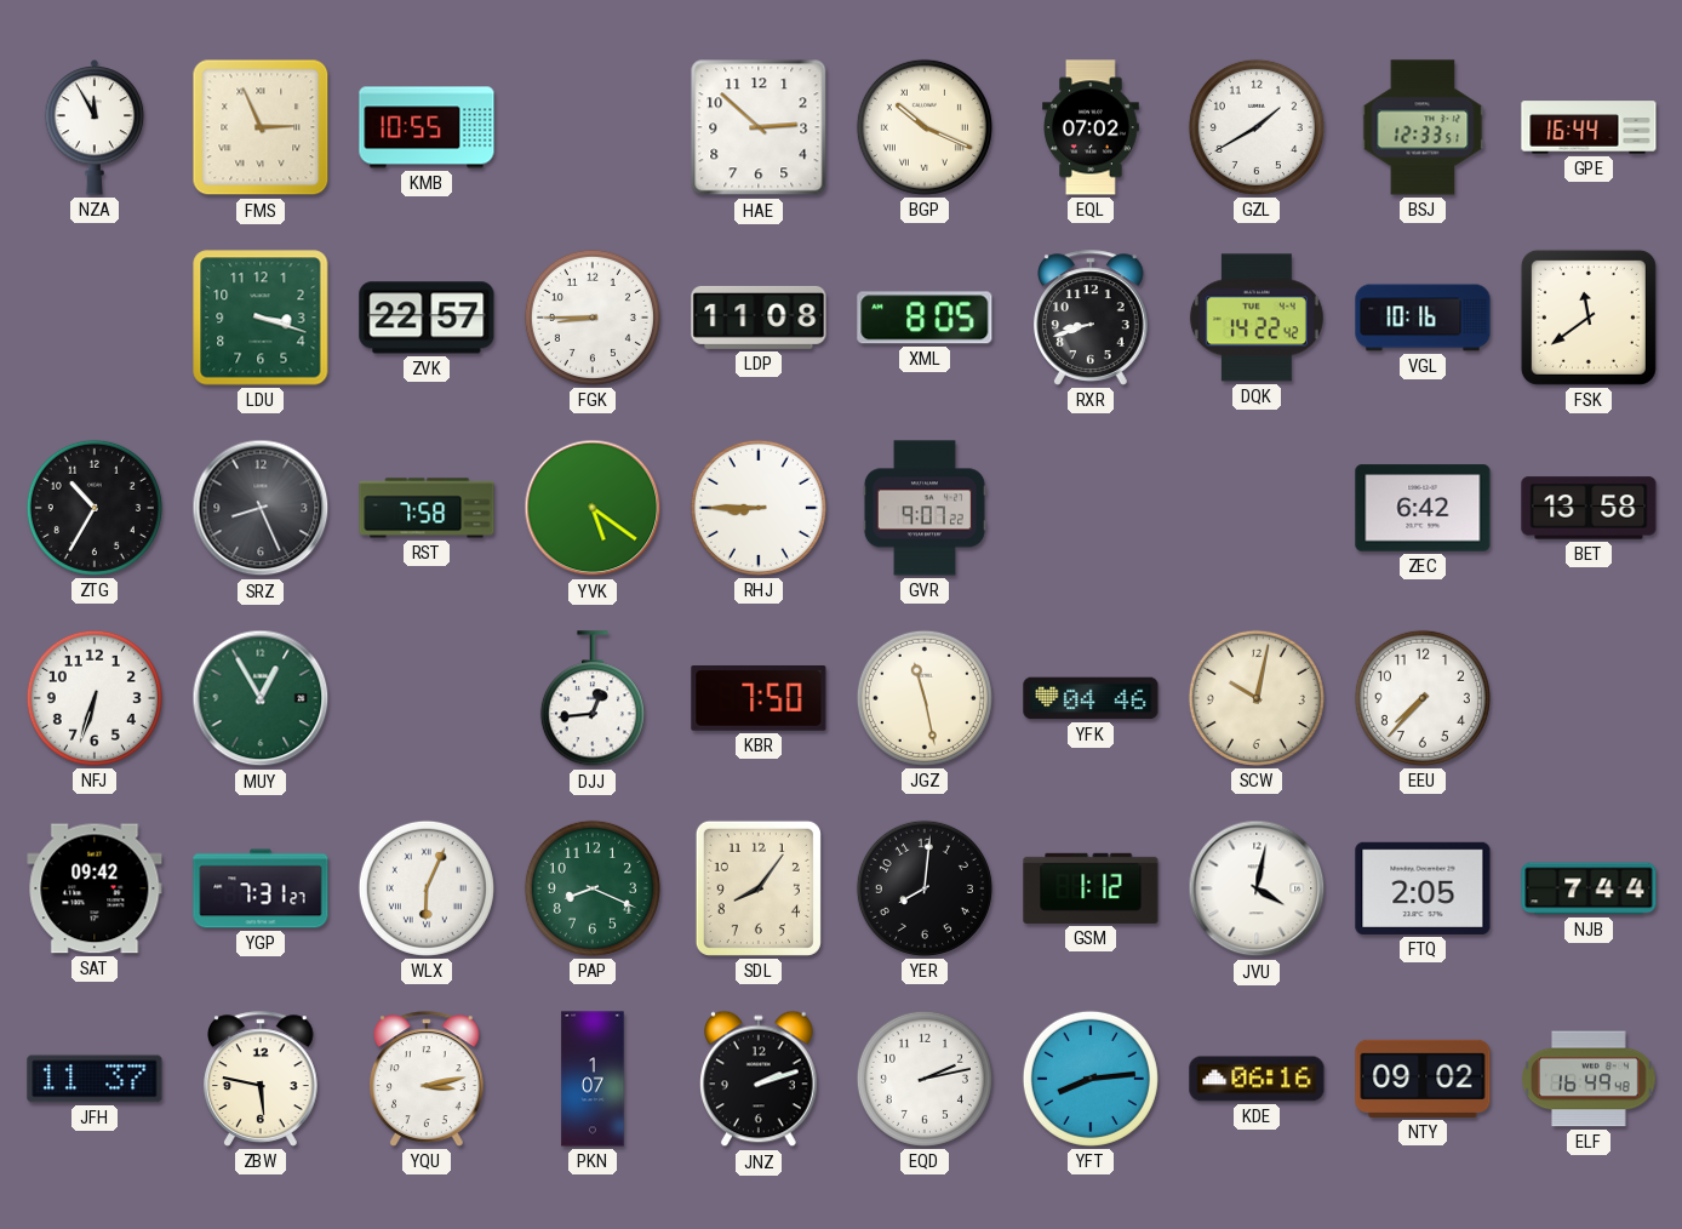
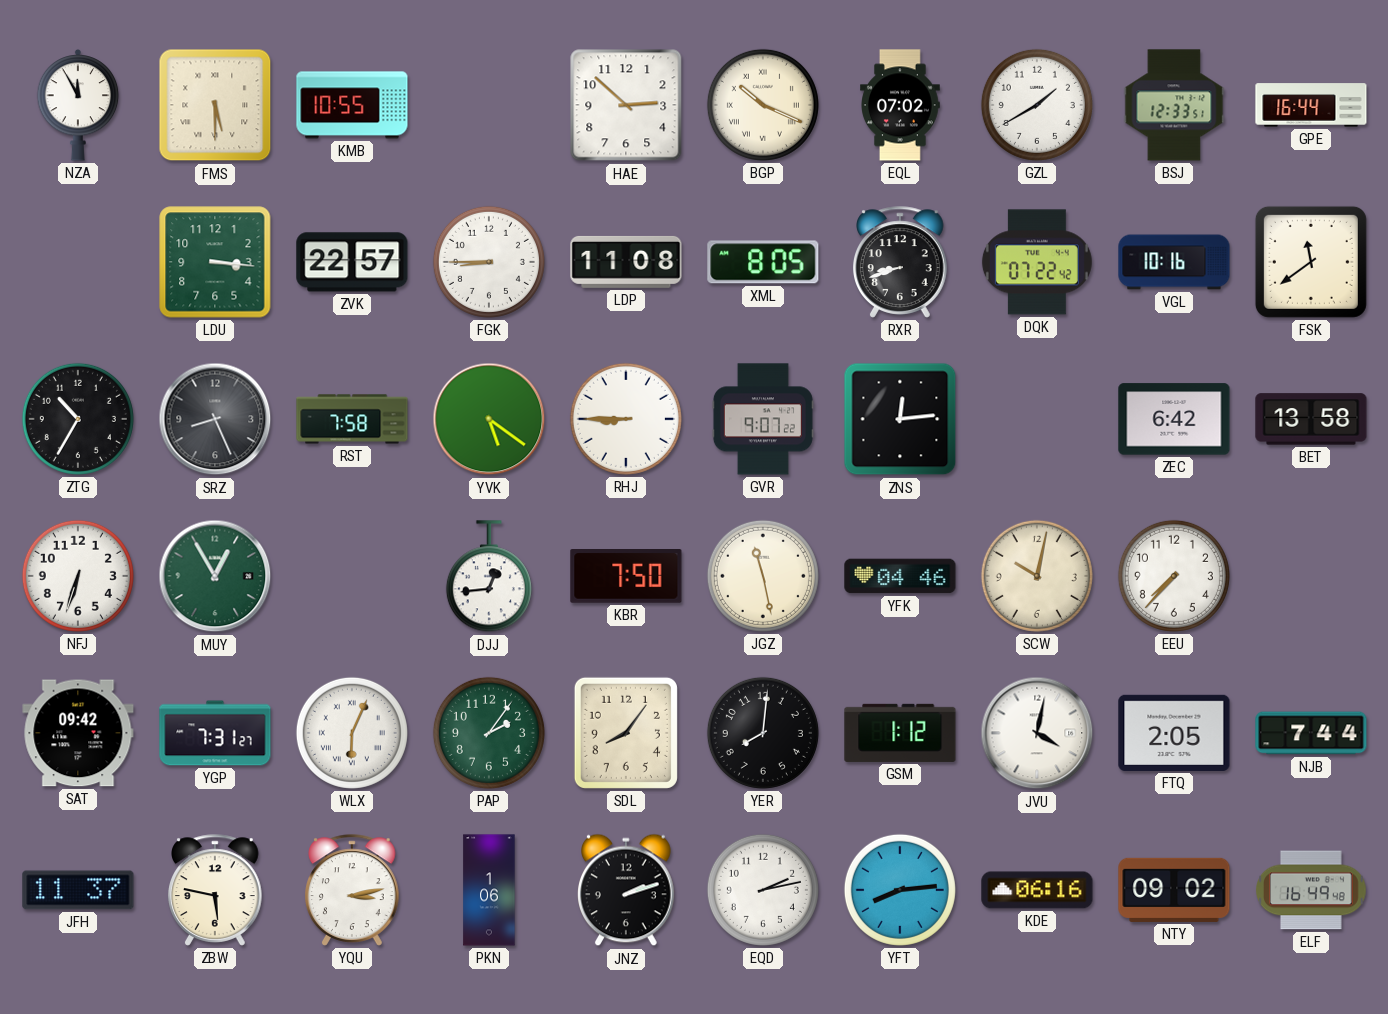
FMS: 2:56 -> 5:30
LDU: 3:18 -> 3:16
DQK: 14:22 -> 07:22
ZNS: none -> 12:14
PAP: 8:19 -> 2:06
PKN: 1:07 -> 1:06
